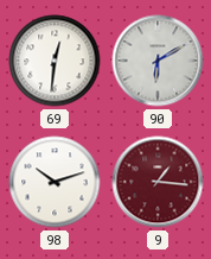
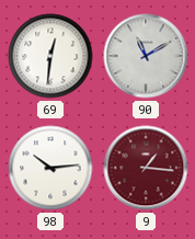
90: 6:10 -> 11:10
98: 10:12 -> 10:14
